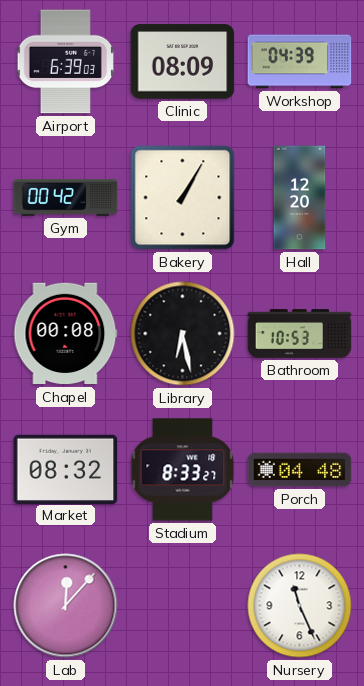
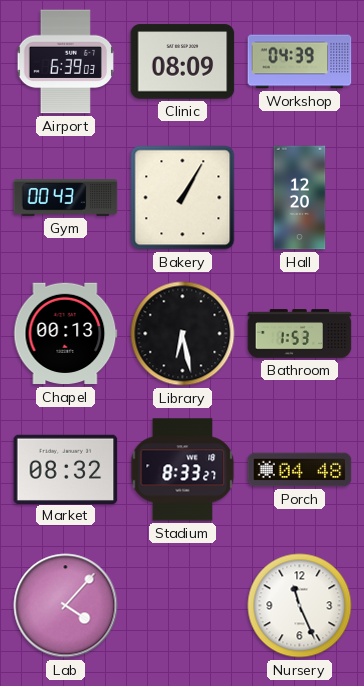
Gym: 00:42 -> 00:43
Chapel: 00:08 -> 00:13
Bathroom: 10:53 -> 1:53
Lab: 12:07 -> 4:07
